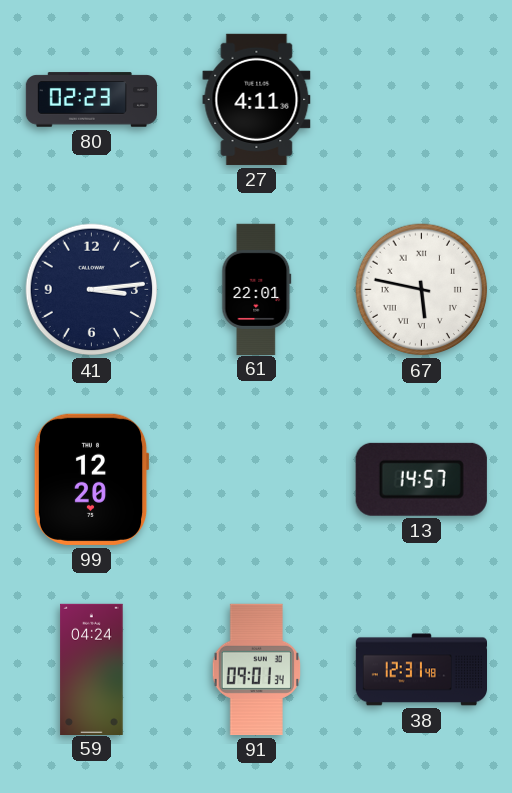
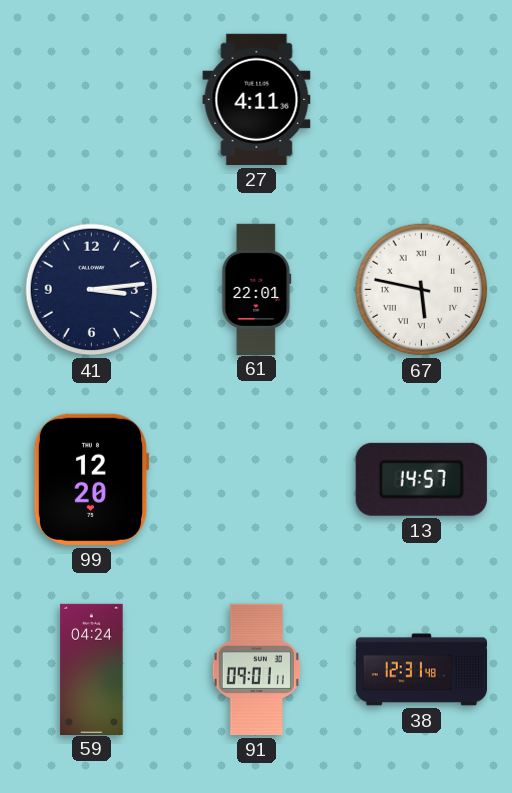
80: 02:23 -> none
91: 09:01:34 -> 09:01:11
